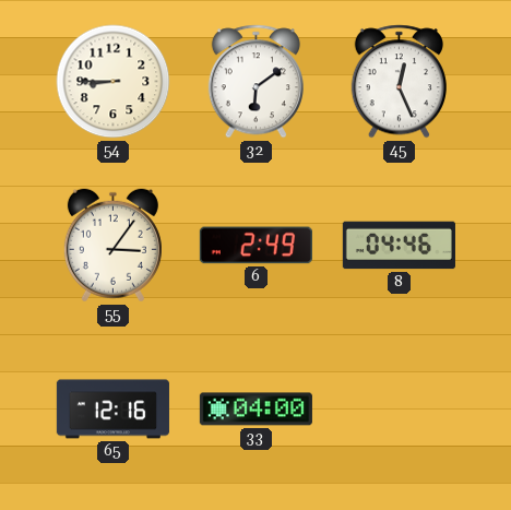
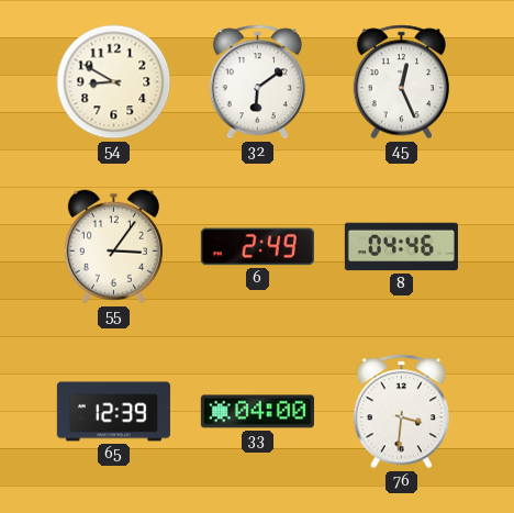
54: 8:45 -> 8:50
65: 12:16 -> 12:39
76: none -> 3:31
